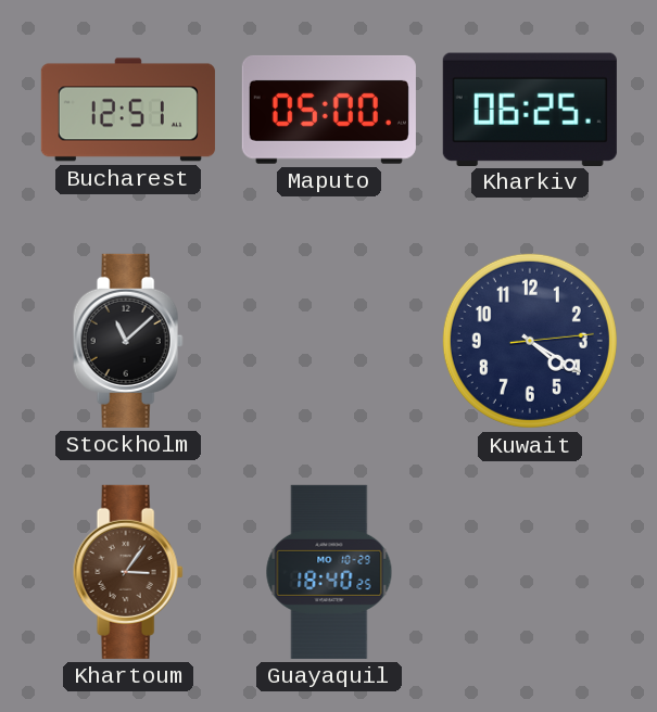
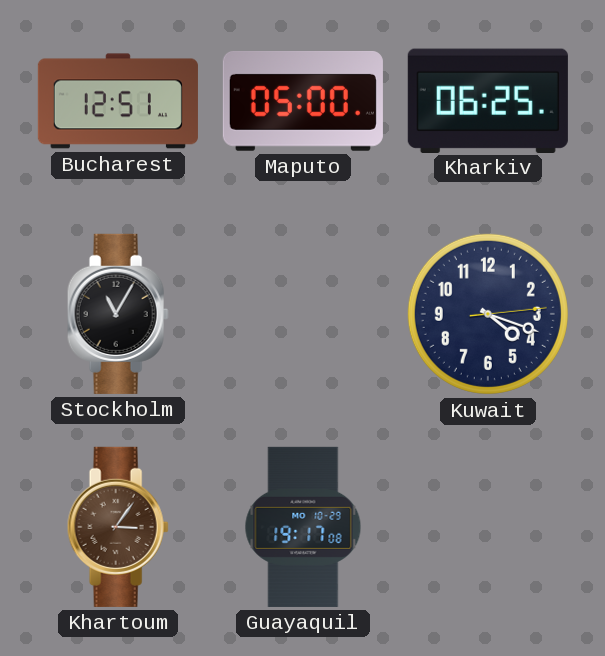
Stockholm: 11:08 -> 11:05
Kuwait: 4:20 -> 4:18
Guayaquil: 18:40 -> 19:17
